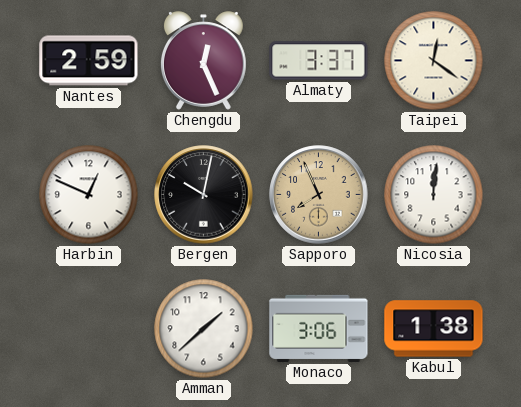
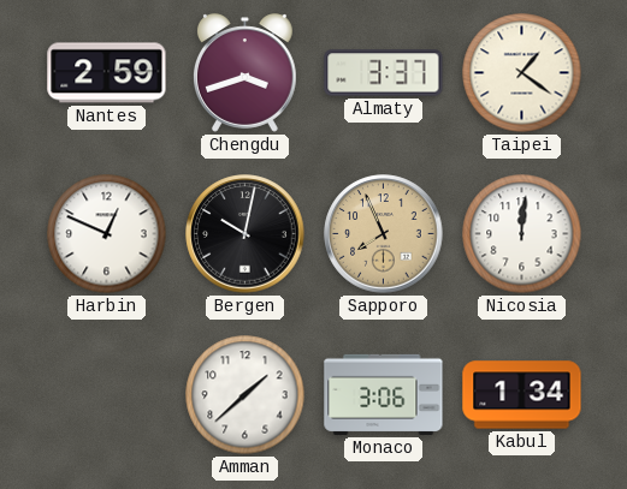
Chengdu: 12:26 -> 3:42
Taipei: 12:21 -> 1:21
Kabul: 1:38 -> 1:34
